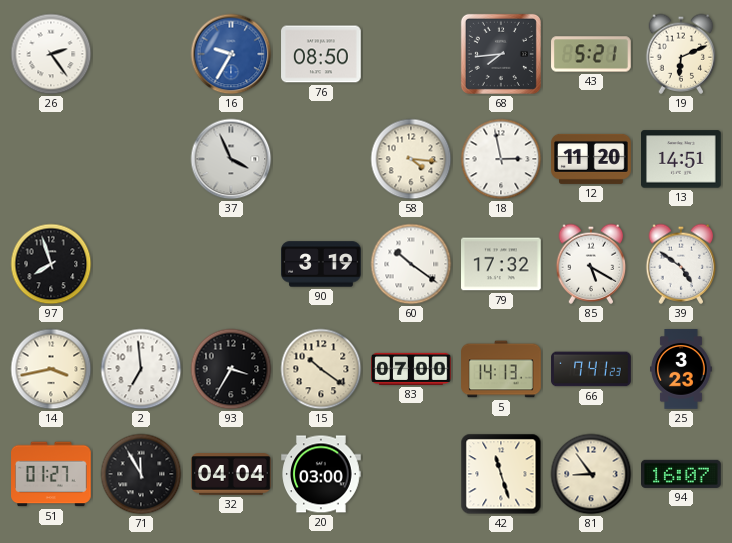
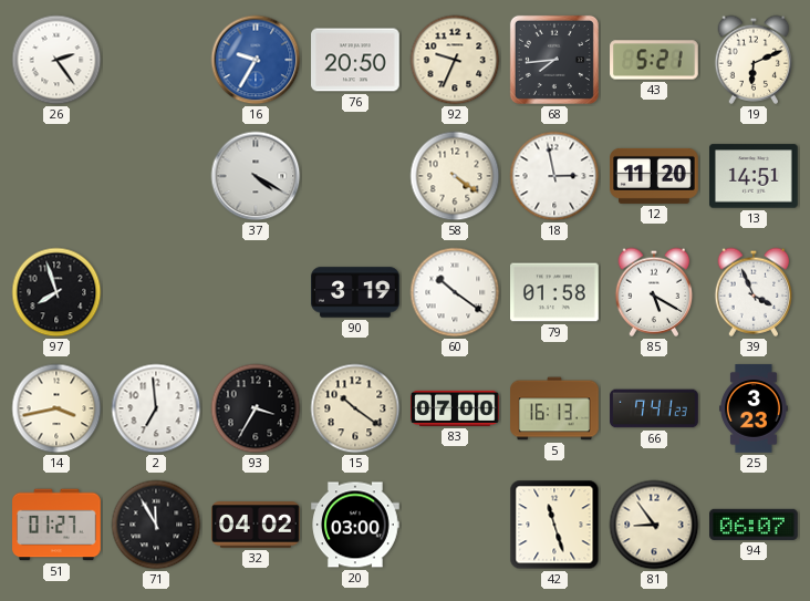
76: 08:50 -> 20:50
92: none -> 9:34
37: 3:56 -> 4:20
58: 4:16 -> 4:21
79: 17:32 -> 01:58
39: 4:51 -> 3:56
5: 14:13 -> 16:13
32: 04:04 -> 04:02
94: 16:07 -> 06:07
